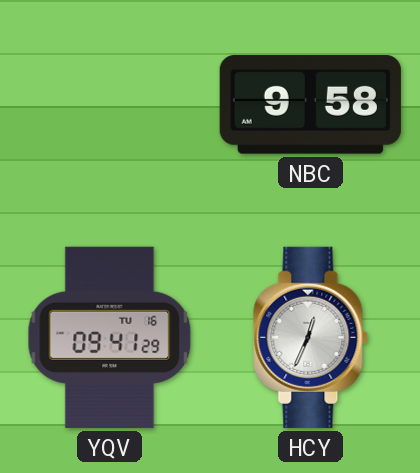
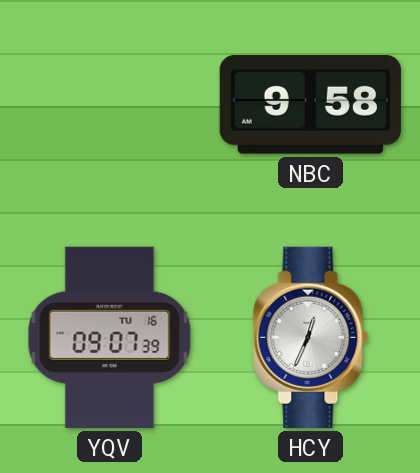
YQV: 09:41 -> 09:07
